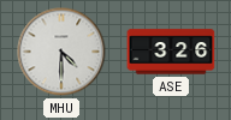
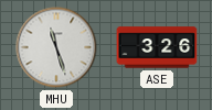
MHU: 4:30 -> 11:27
